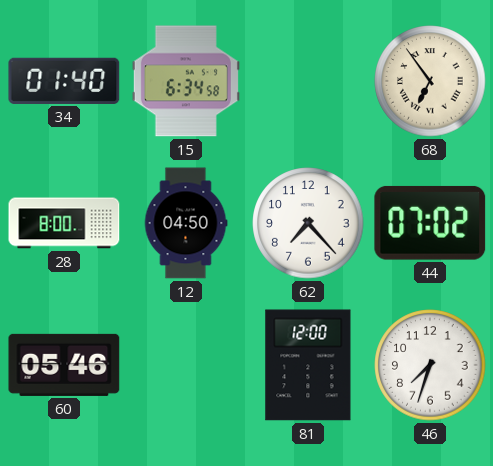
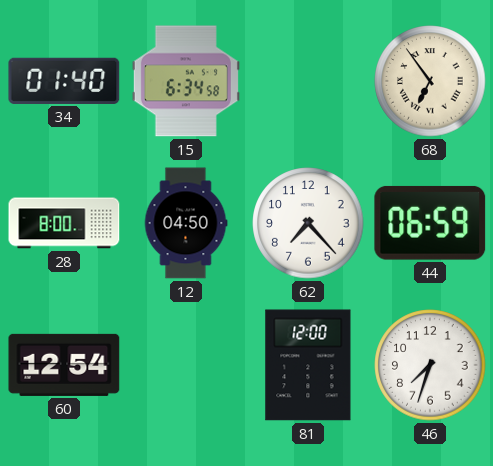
44: 07:02 -> 06:59
60: 05:46 -> 12:54
